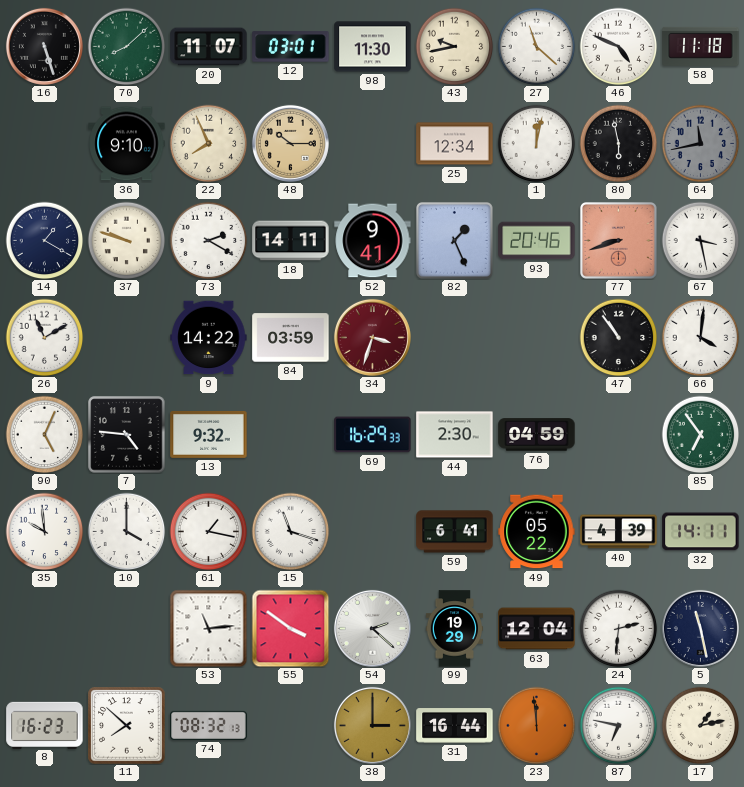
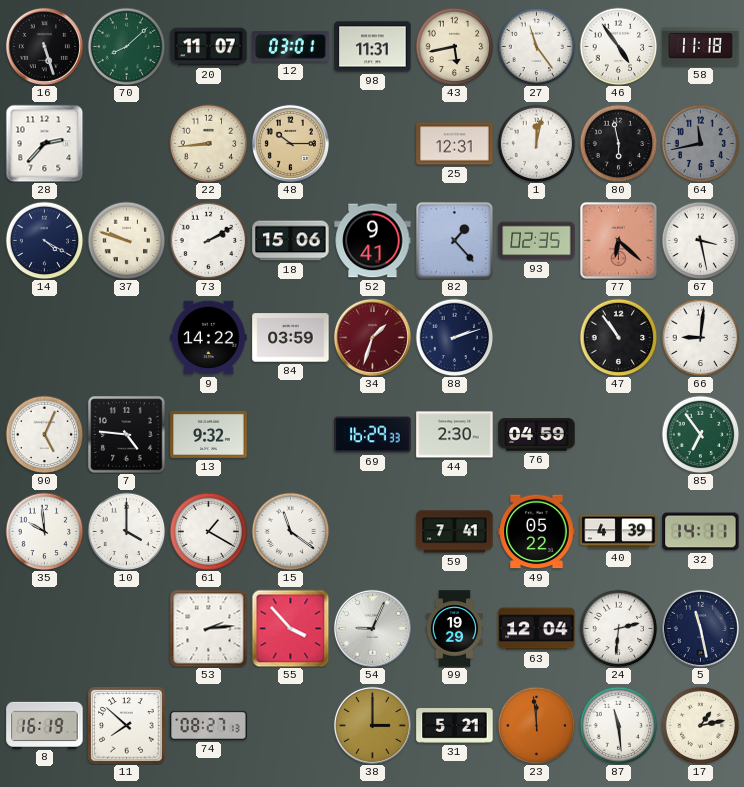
98: 11:30 -> 11:31
43: 9:43 -> 5:43
27: 11:22 -> 11:24
46: 4:49 -> 4:54
28: none -> 2:37
36: 9:10 -> none
22: 7:56 -> 8:44
25: 12:34 -> 12:31
14: 1:20 -> 4:20
73: 2:20 -> 2:10
18: 14:11 -> 15:06
82: 1:26 -> 1:23
93: 20:46 -> 02:35
77: 8:42 -> 6:22
26: 11:10 -> none
34: 3:33 -> 1:33
88: none -> 2:12
66: 4:01 -> 9:01
61: 1:17 -> 1:20
15: 11:18 -> 11:21
59: 6:41 -> 7:41
53: 11:14 -> 2:14
55: 3:51 -> 3:53
54: 2:22 -> 9:04
8: 16:23 -> 16:19
74: 08:32 -> 08:27
31: 16:44 -> 5:21
87: 6:47 -> 11:29
